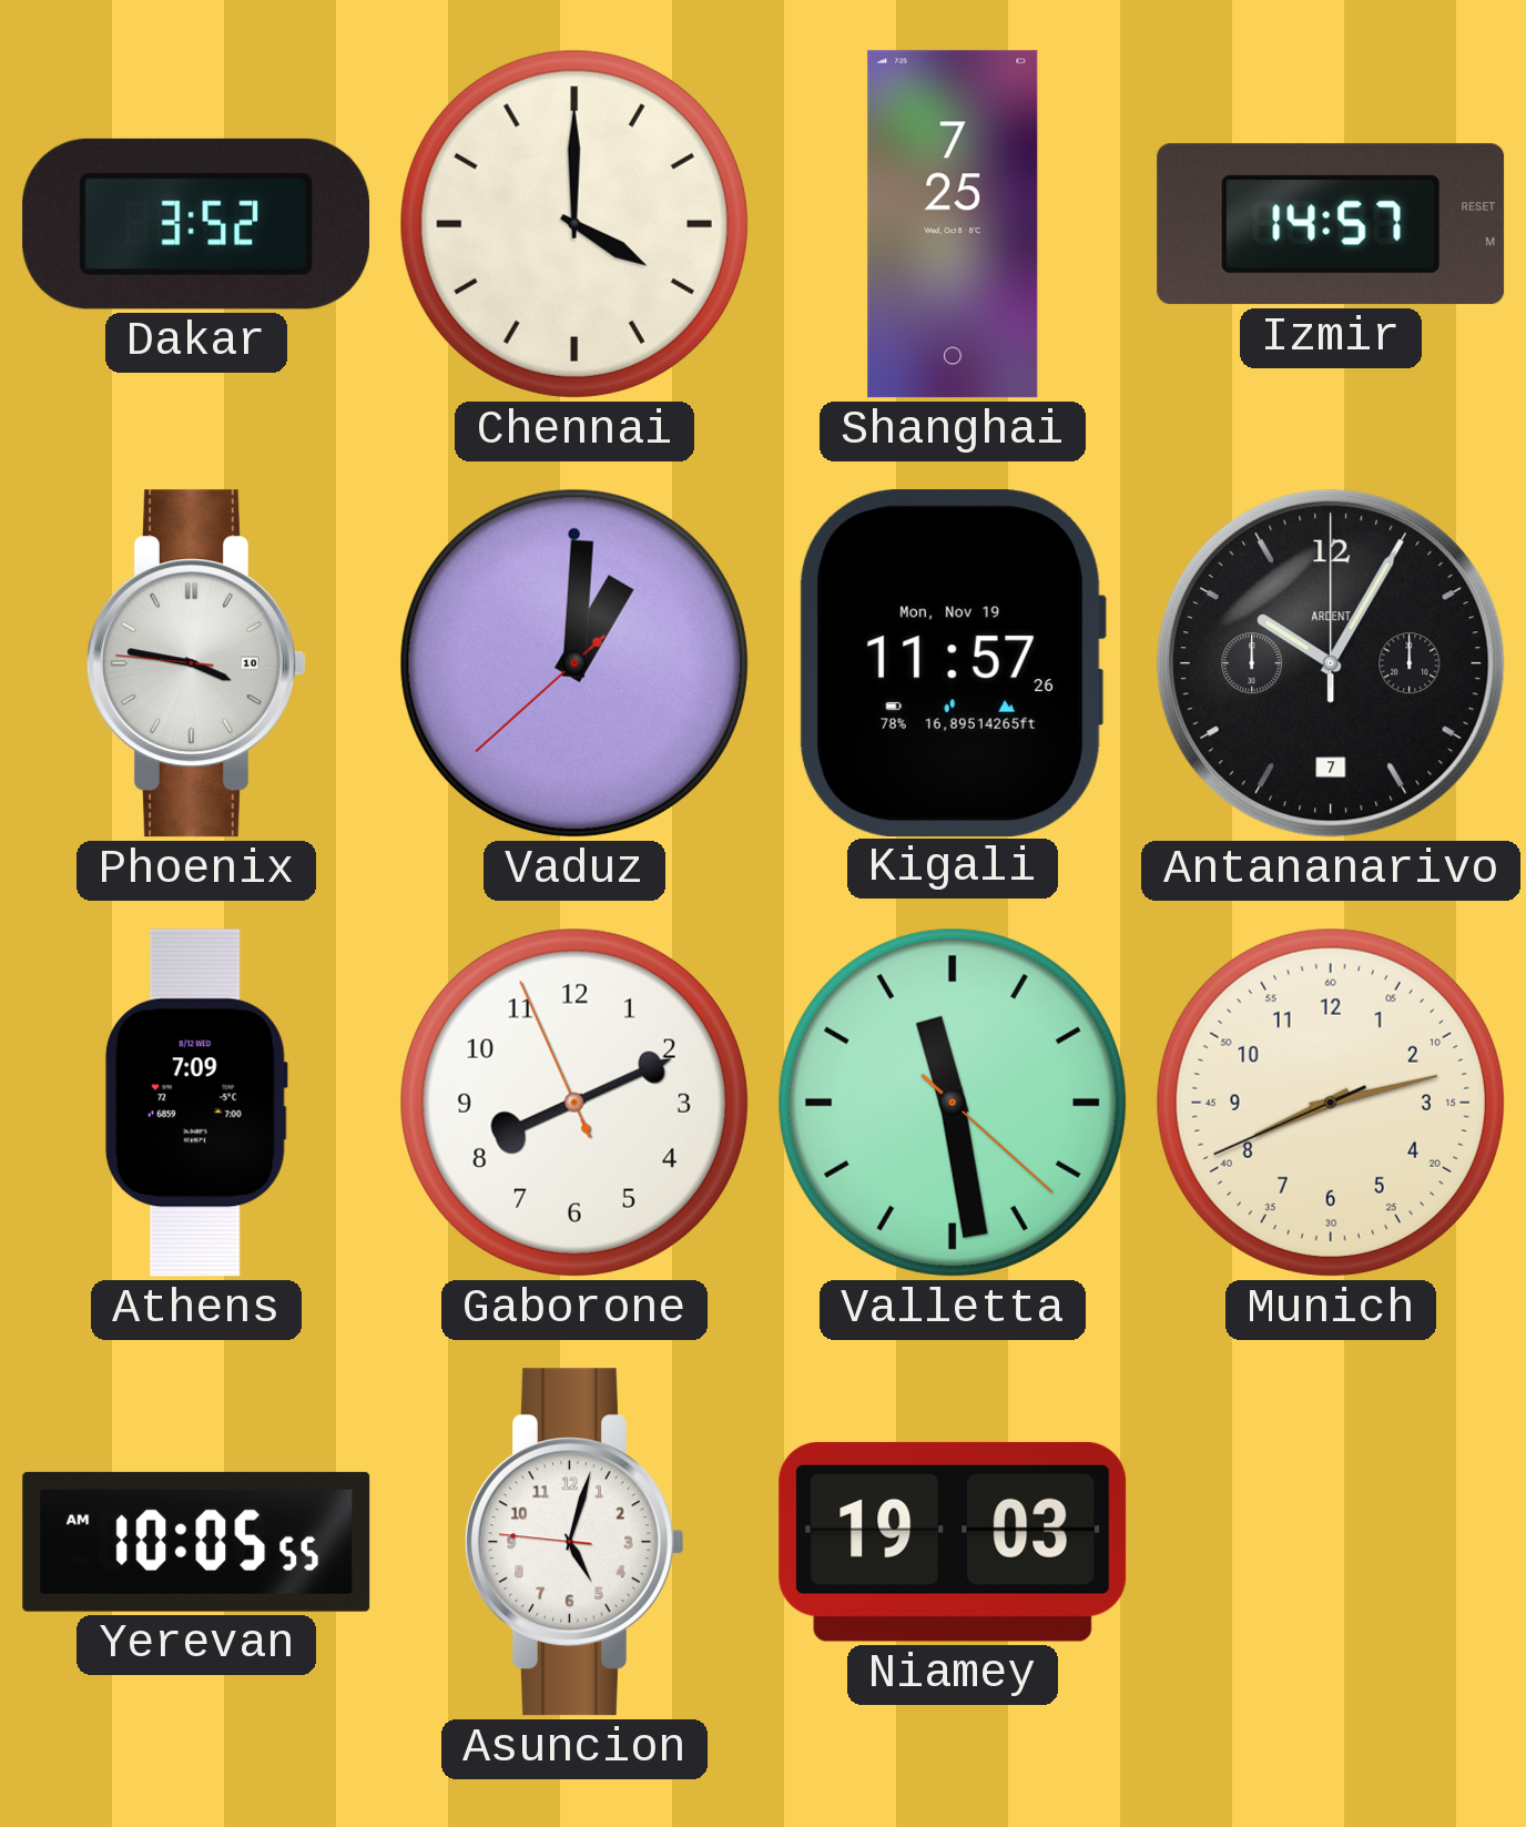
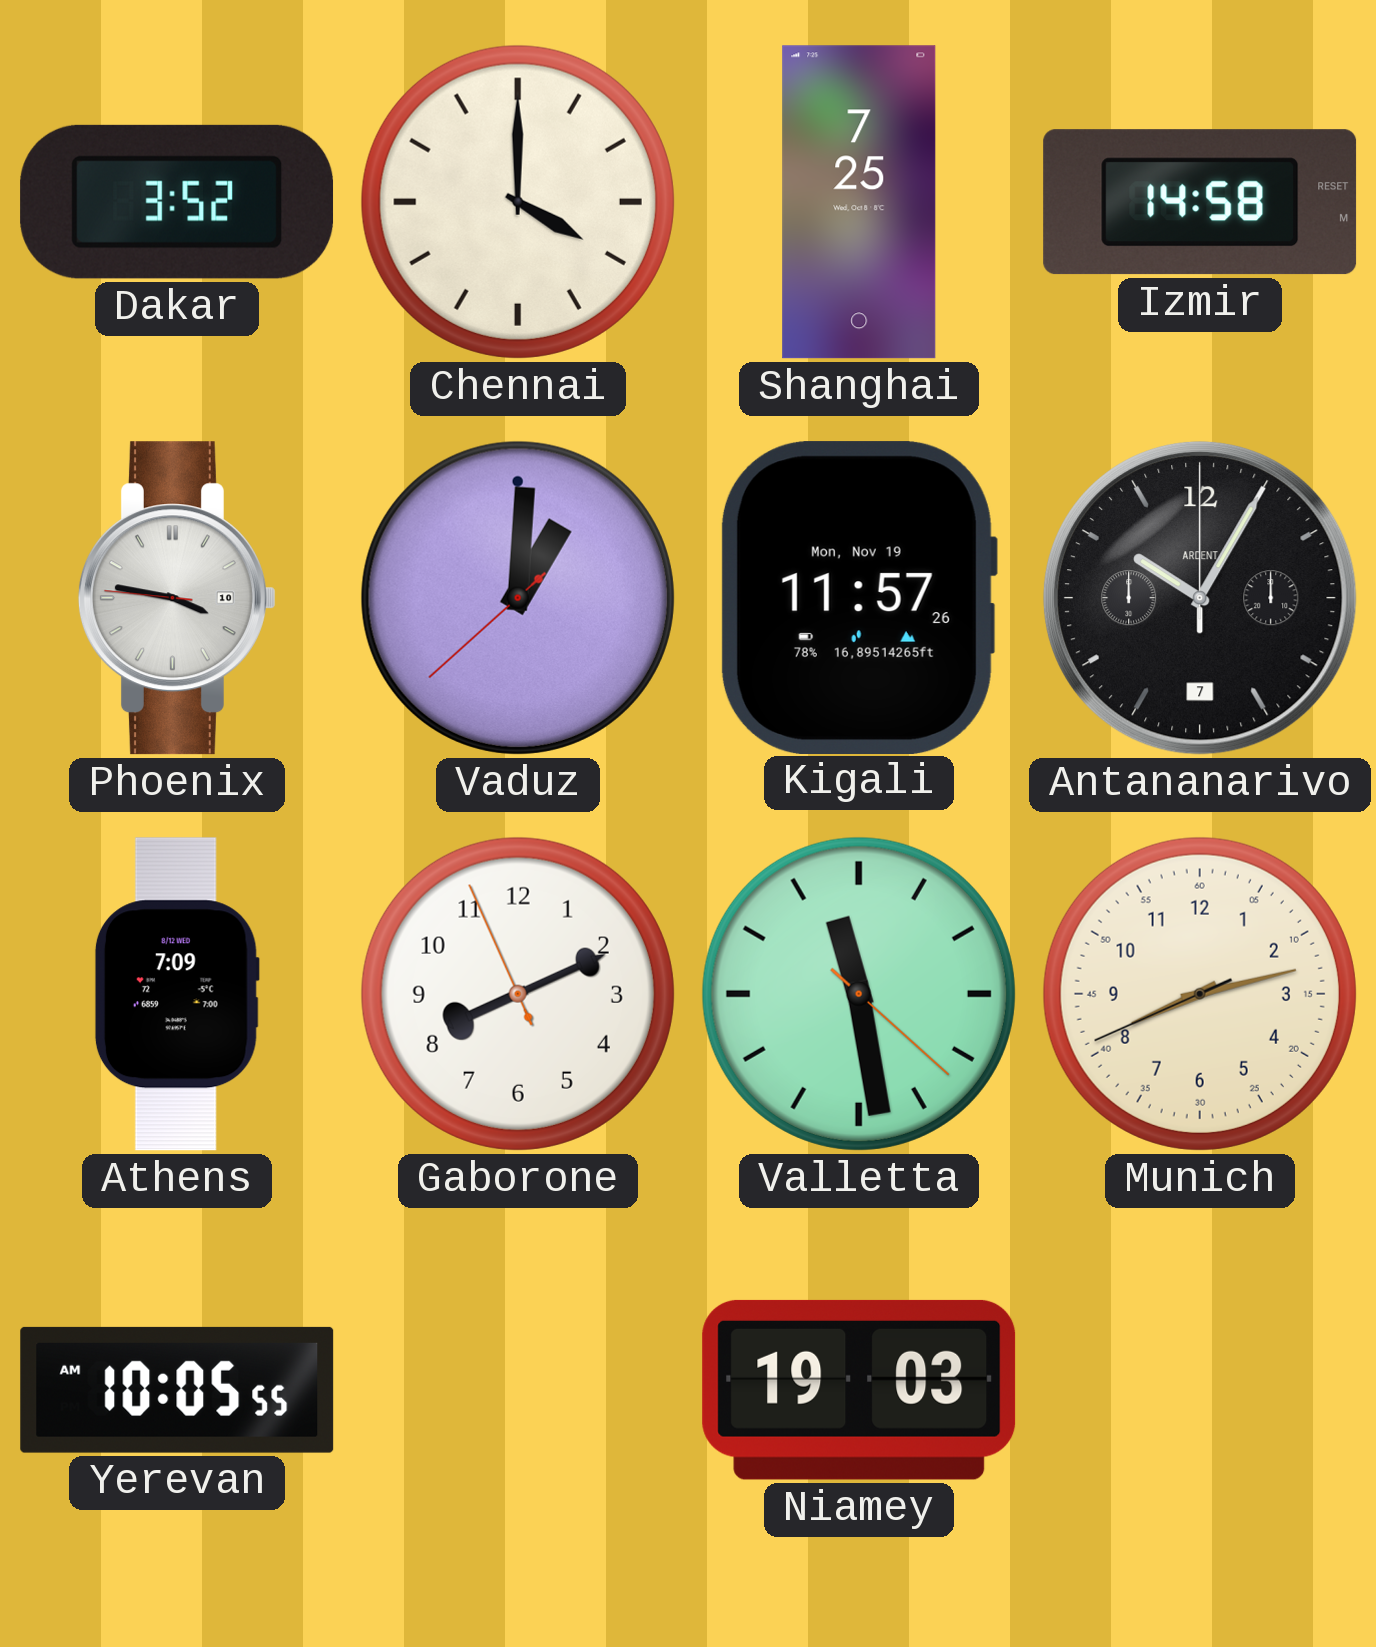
Izmir: 14:57 -> 14:58
Asuncion: 5:02 -> none
